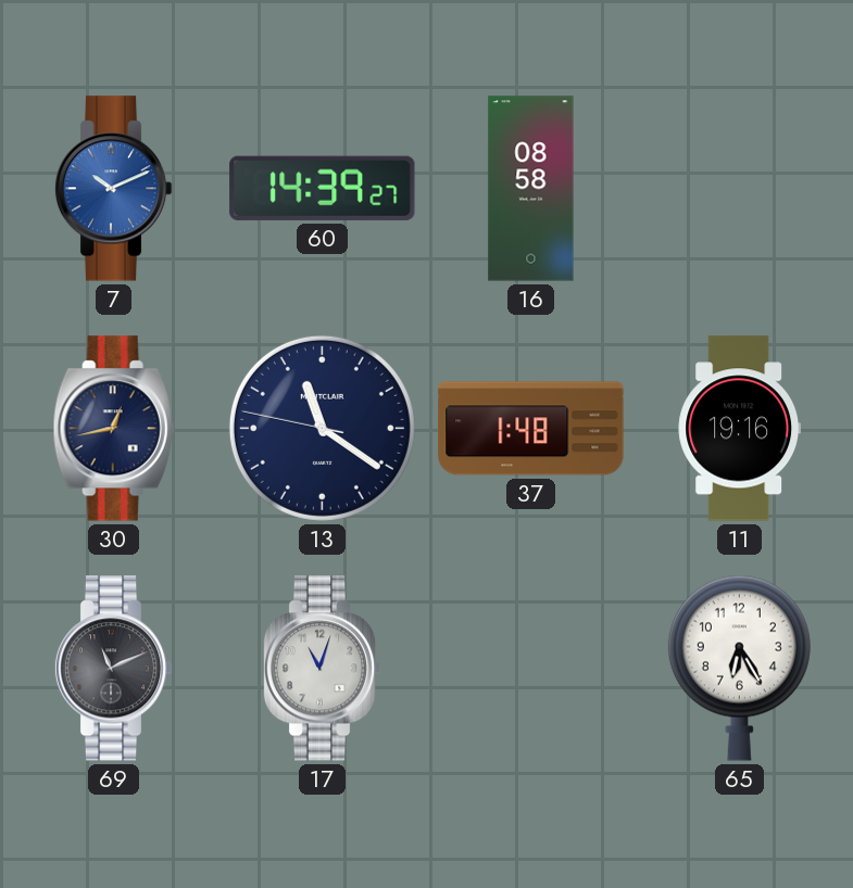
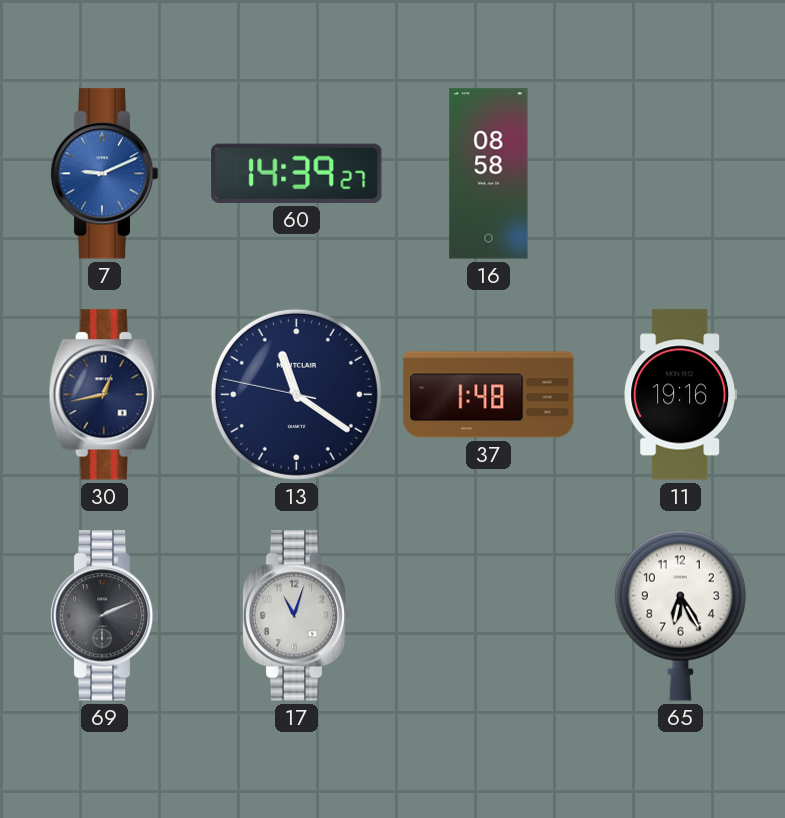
7: 10:11 -> 9:11
69: 11:11 -> 2:11
